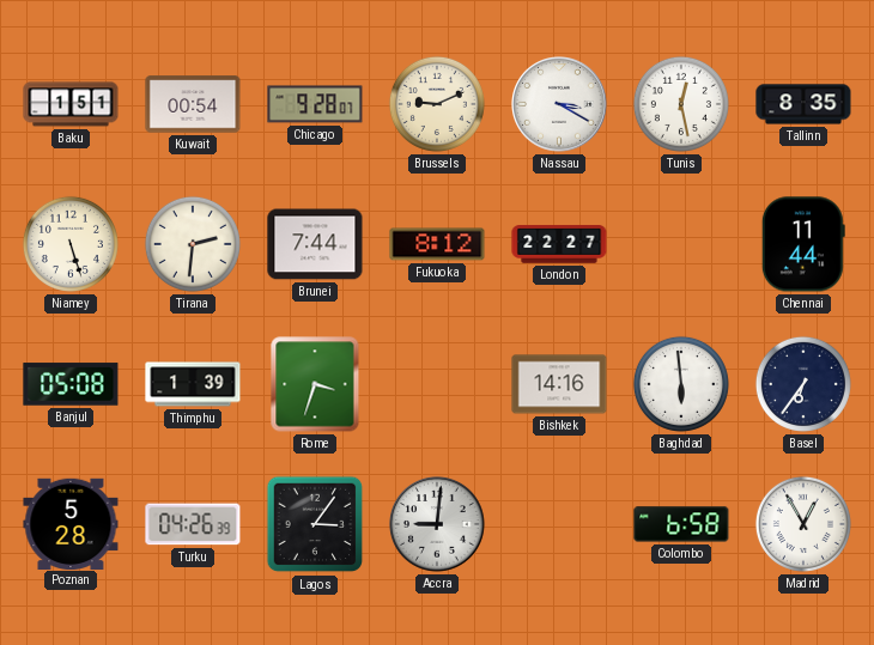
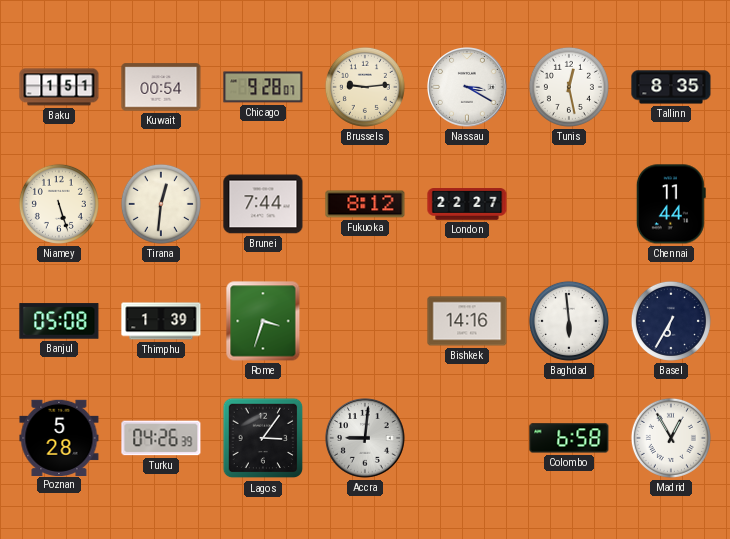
Brussels: 9:11 -> 9:14
Tirana: 2:31 -> 12:31
Basel: 6:36 -> 6:35
